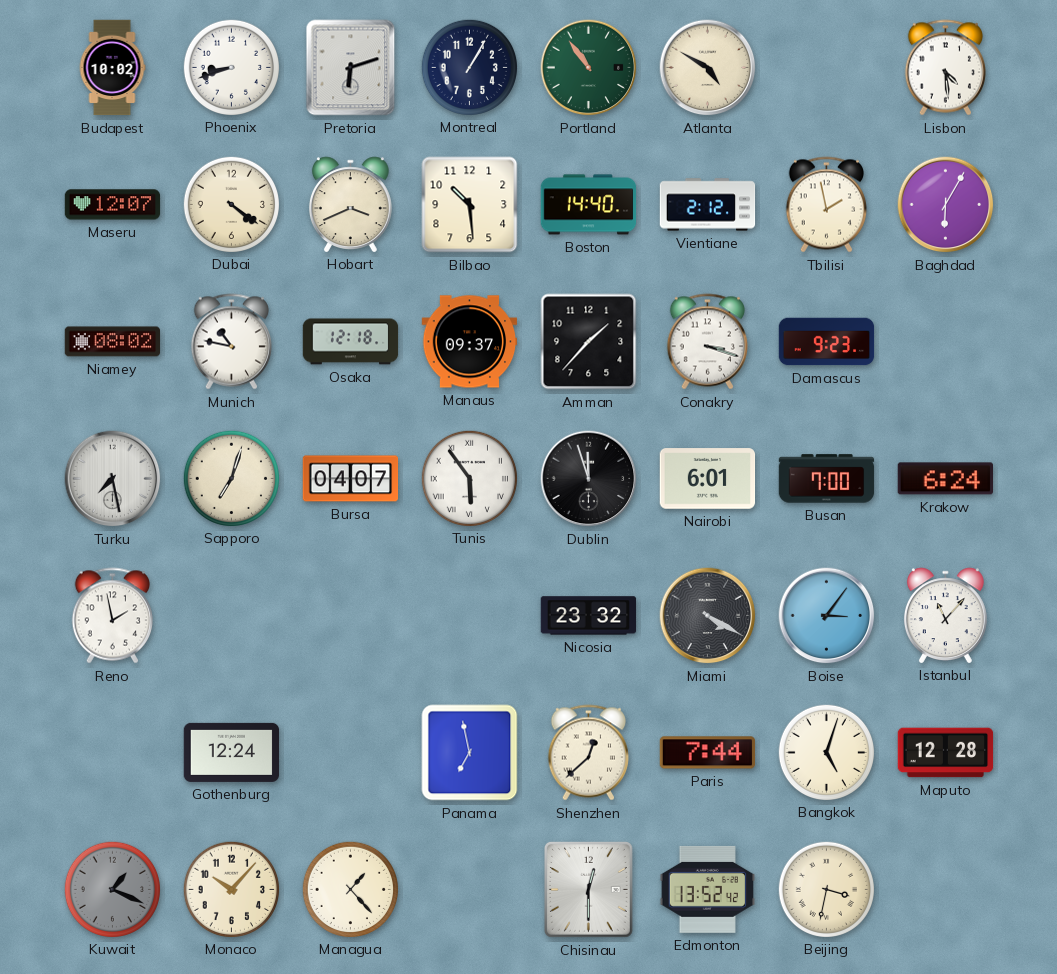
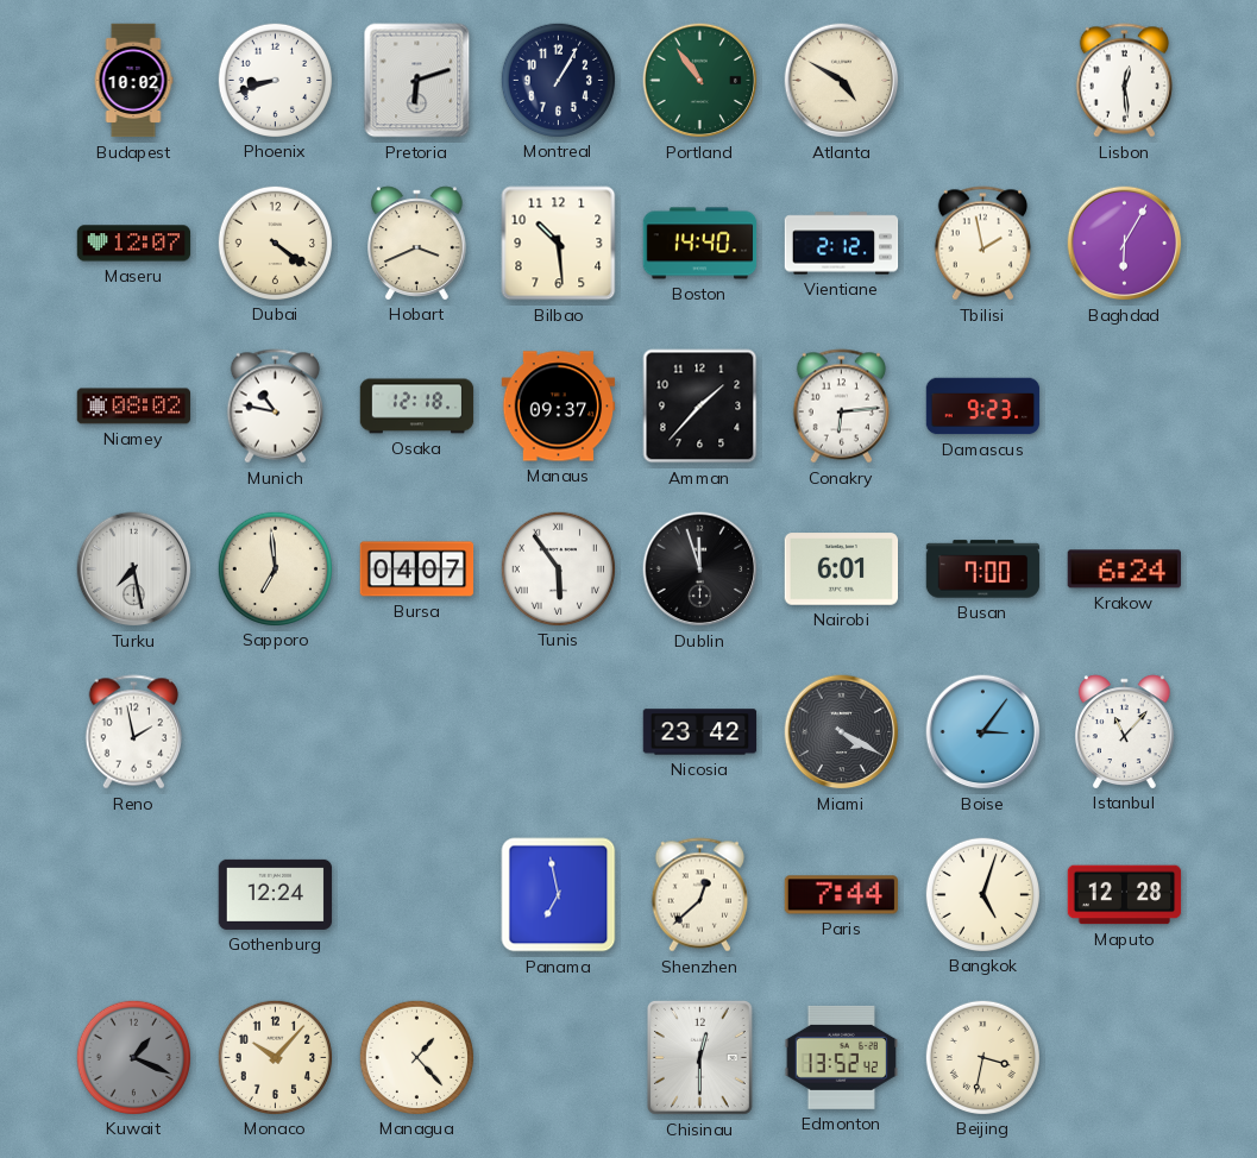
Lisbon: 4:29 -> 12:29
Conakry: 3:18 -> 6:14
Sapporo: 7:03 -> 6:59
Nicosia: 23:32 -> 23:42
